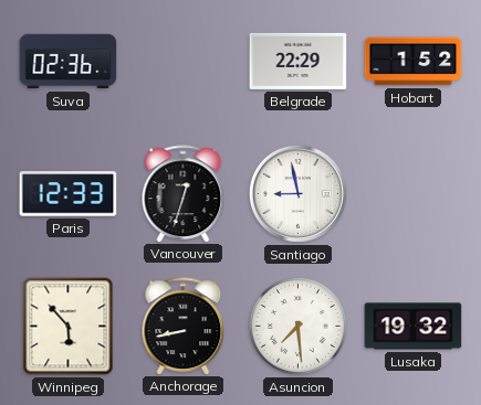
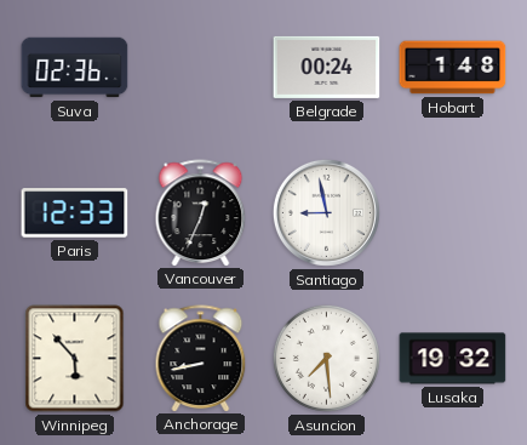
Belgrade: 22:29 -> 00:24
Hobart: 1:52 -> 1:48
Vancouver: 12:33 -> 12:34
